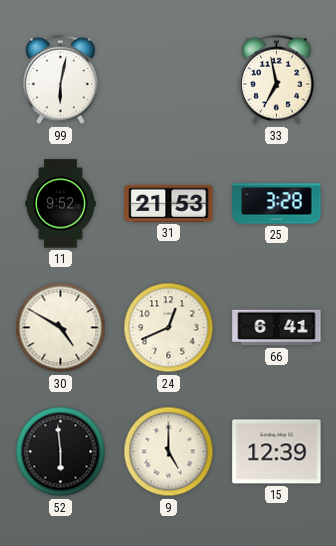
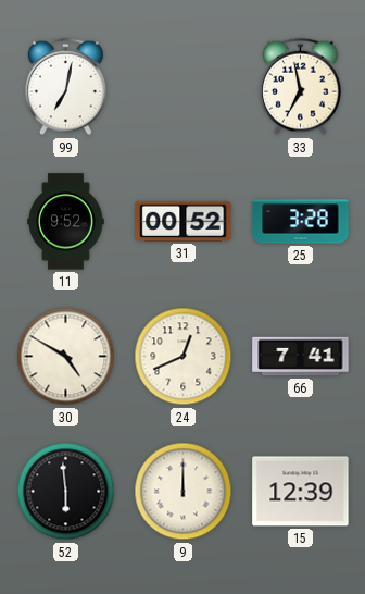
99: 6:02 -> 7:02
31: 21:53 -> 00:52
66: 6:41 -> 7:41
9: 5:00 -> 12:00
